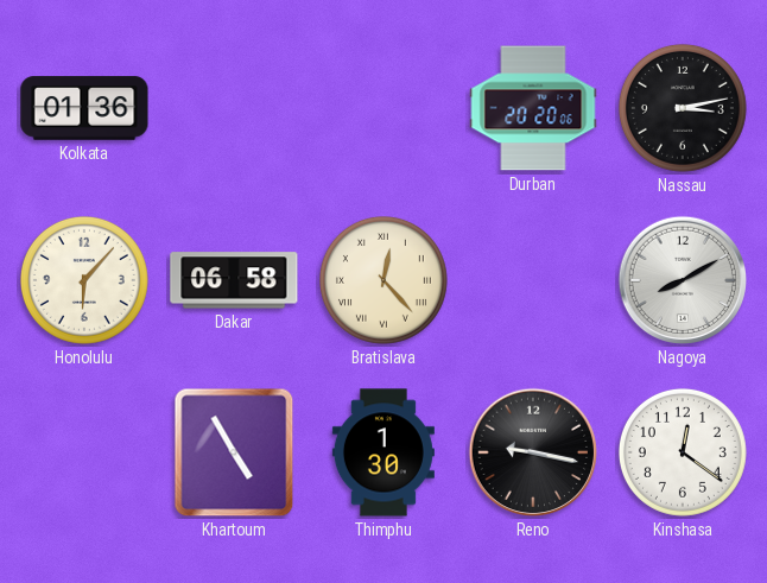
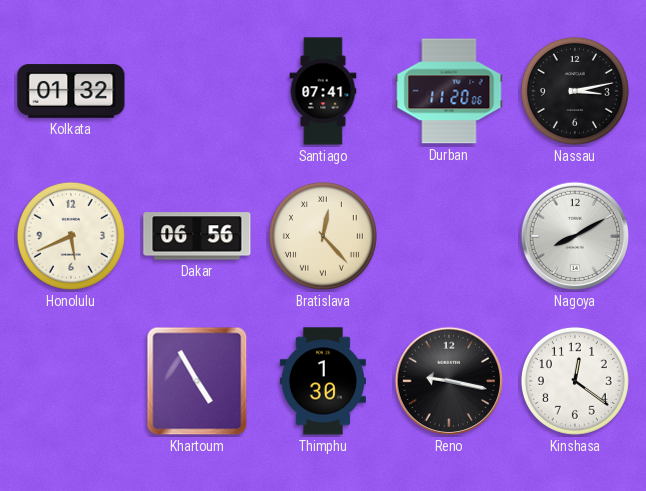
Kolkata: 01:36 -> 01:32
Santiago: none -> 07:41
Durban: 20:20 -> 11:20
Honolulu: 6:07 -> 5:41
Dakar: 06:58 -> 06:56
